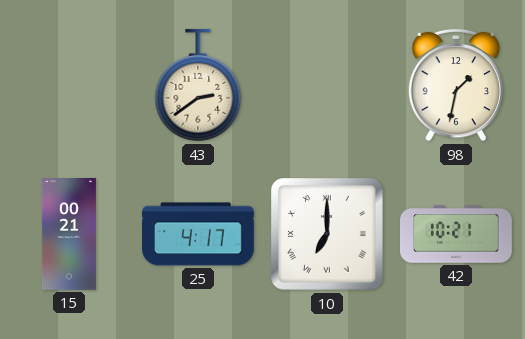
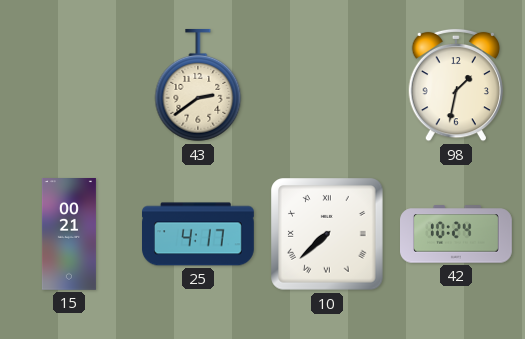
10: 7:00 -> 7:38
42: 10:21 -> 10:24
